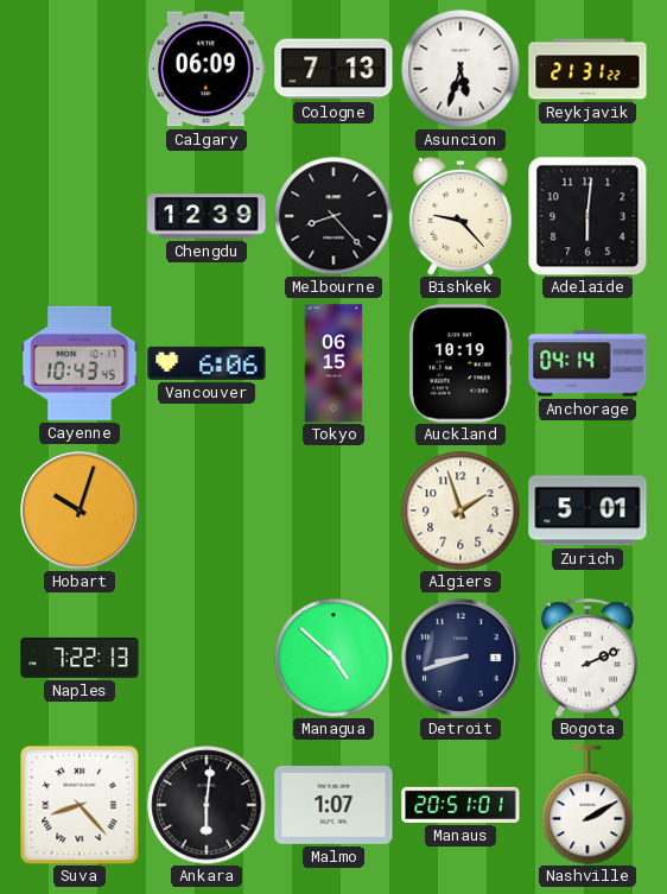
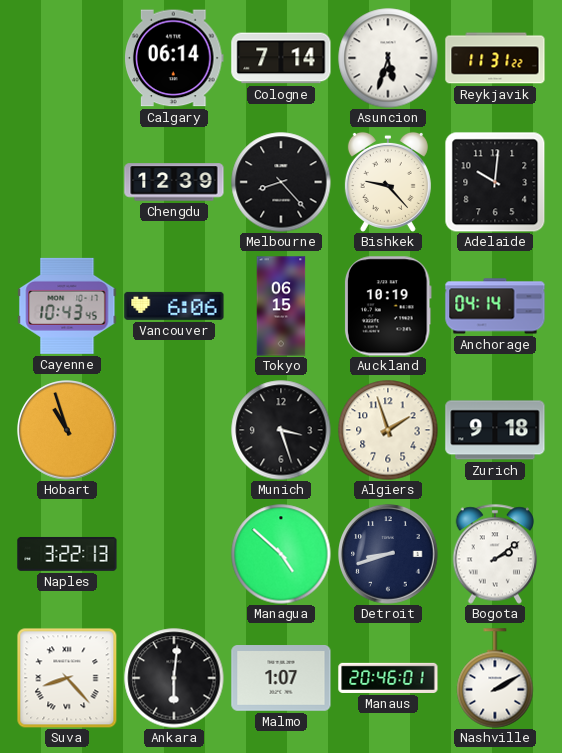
Calgary: 06:09 -> 06:14
Cologne: 7:13 -> 7:14
Reykjavik: 21:31 -> 11:31
Adelaide: 6:01 -> 10:01
Hobart: 10:03 -> 10:57
Munich: none -> 3:27
Zurich: 5:01 -> 9:18
Naples: 7:22 -> 3:22
Bogota: 2:11 -> 2:09
Manaus: 20:51 -> 20:46
